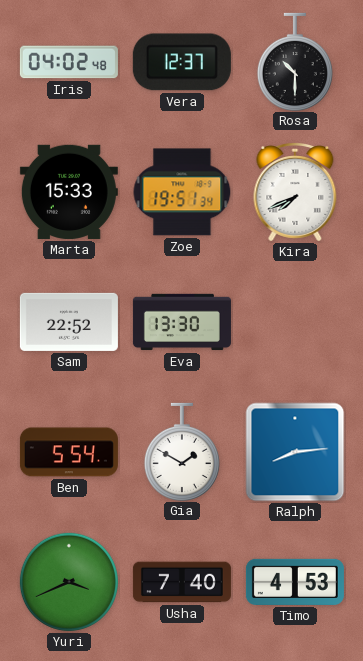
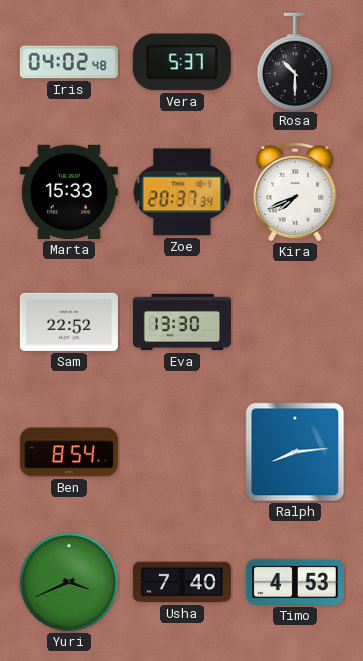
Vera: 12:37 -> 5:37
Zoe: 19:51 -> 20:37
Ben: 5:54 -> 8:54
Gia: 1:50 -> none
